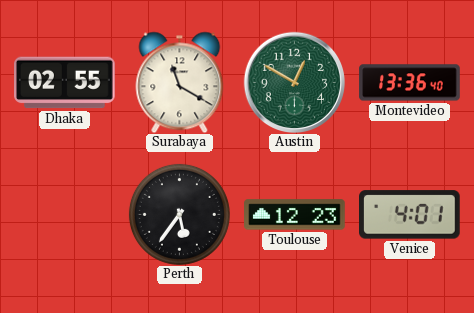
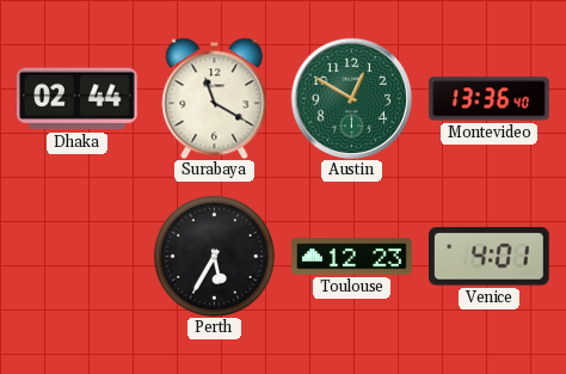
Dhaka: 02:55 -> 02:44
Perth: 5:36 -> 5:35
